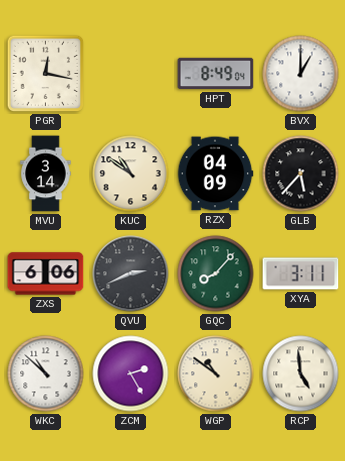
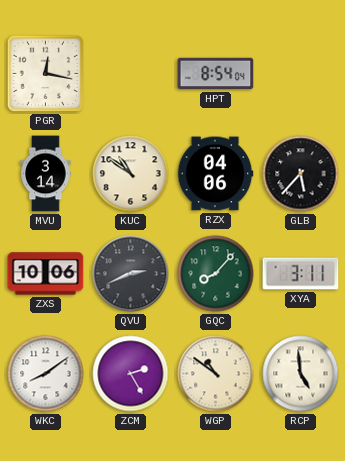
HPT: 8:49 -> 8:54
BVX: 1:00 -> none
RZX: 04:09 -> 04:06
ZXS: 6:06 -> 10:06
WKC: 10:52 -> 8:09
